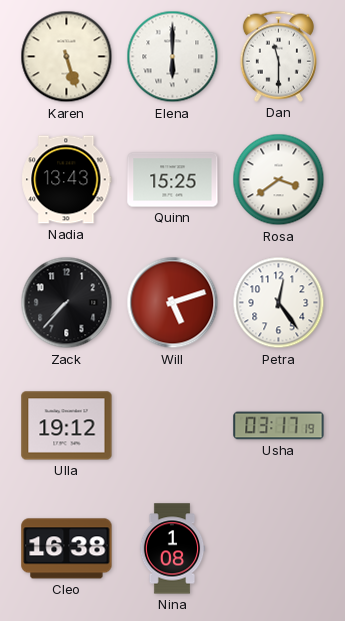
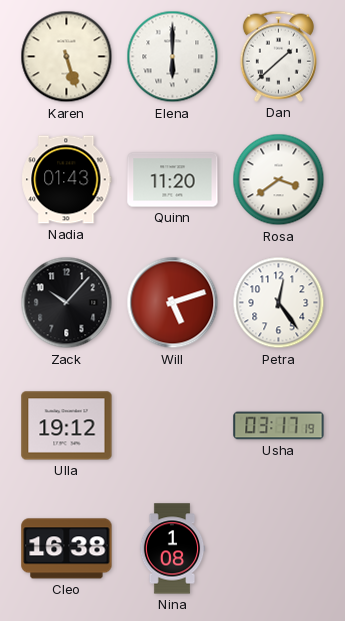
Dan: 11:30 -> 1:38
Nadia: 13:43 -> 01:43
Quinn: 15:25 -> 11:20
Zack: 7:37 -> 10:07
